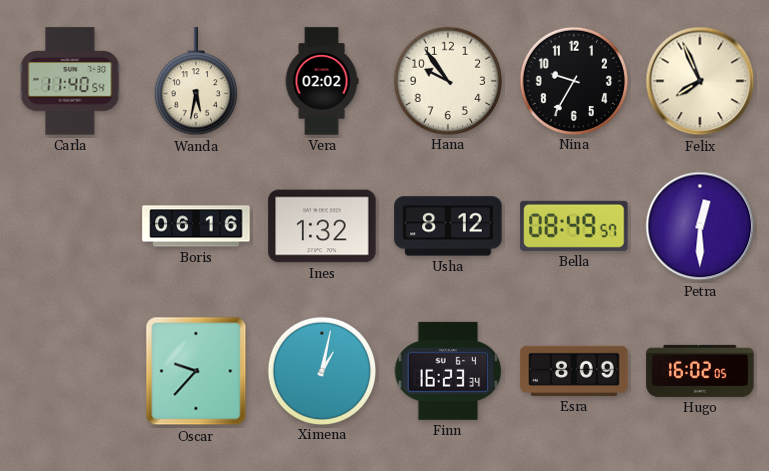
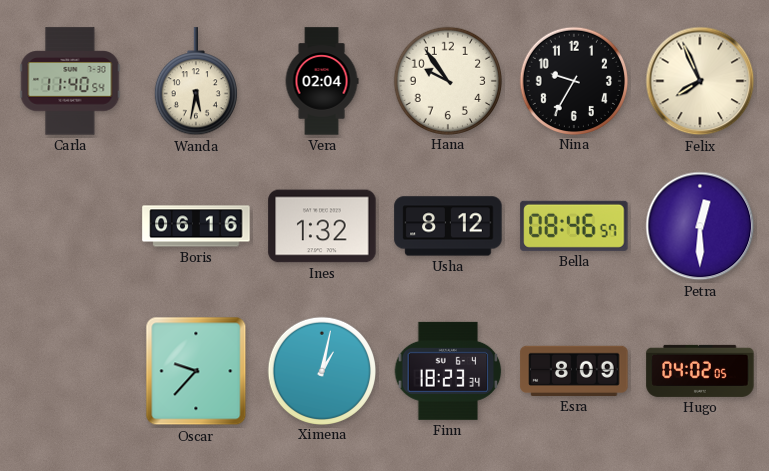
Vera: 02:02 -> 02:04
Bella: 08:49 -> 08:46
Finn: 16:23 -> 18:23
Hugo: 16:02 -> 04:02
